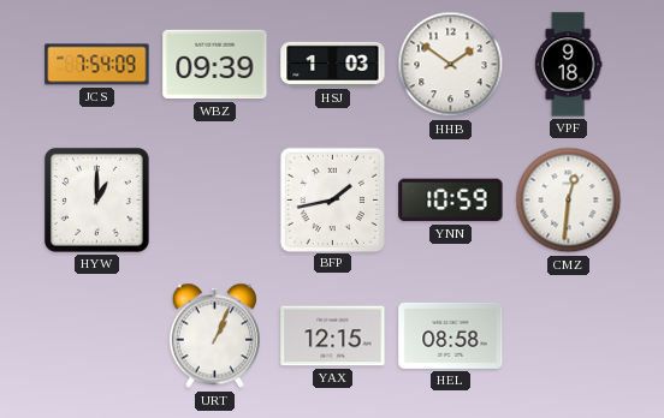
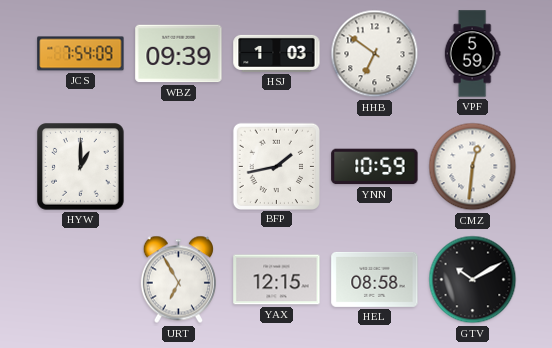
HHB: 1:51 -> 6:51
VPF: 9:18 -> 5:59
URT: 1:04 -> 6:55
GTV: none -> 10:10
